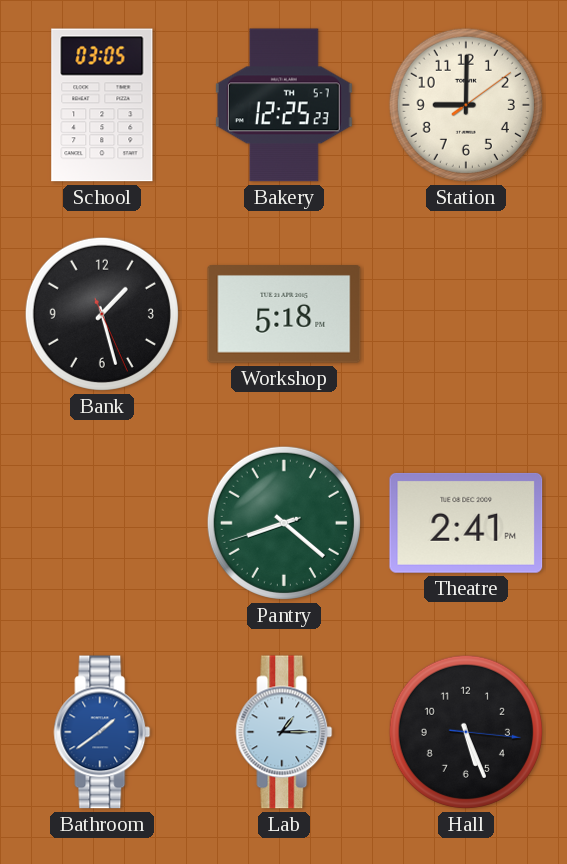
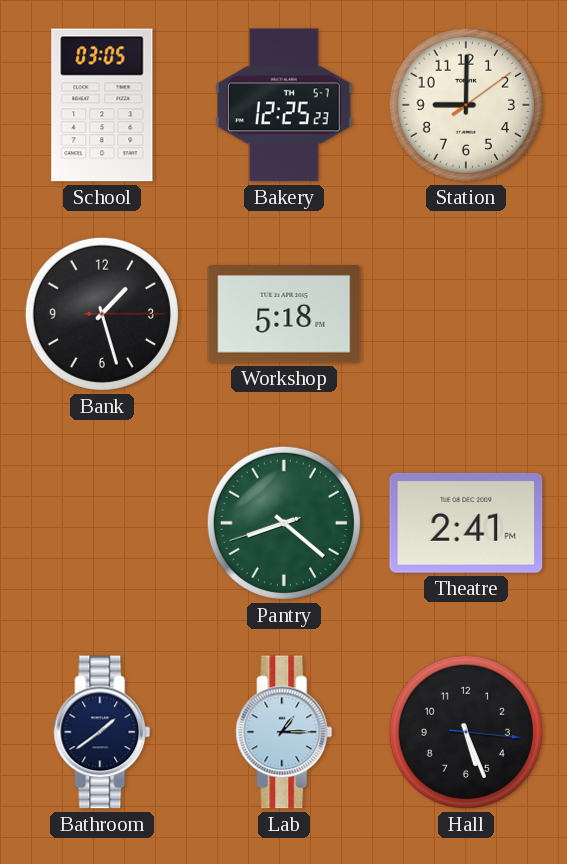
Bank: 1:27:26 -> 1:27:15
Bathroom dial: blue -> navy
